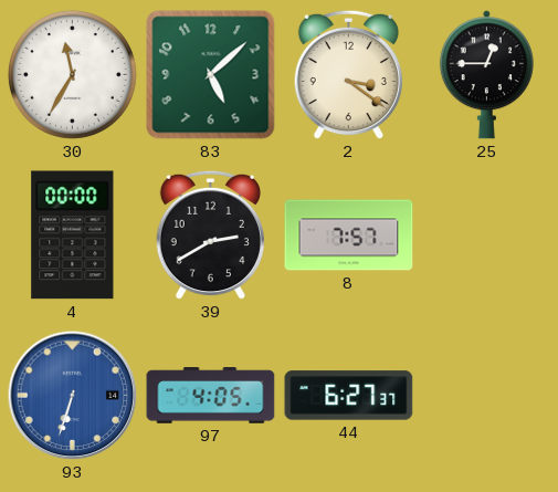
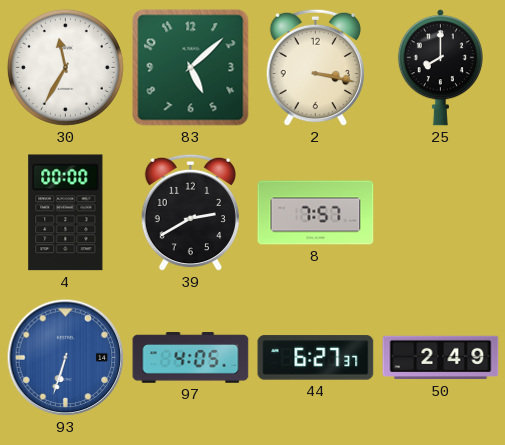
2: 3:21 -> 3:17
25: 12:45 -> 8:00
50: none -> 2:49
